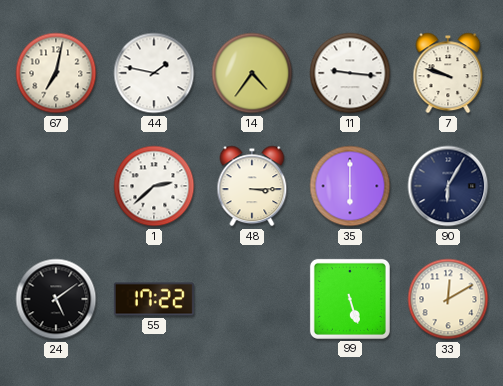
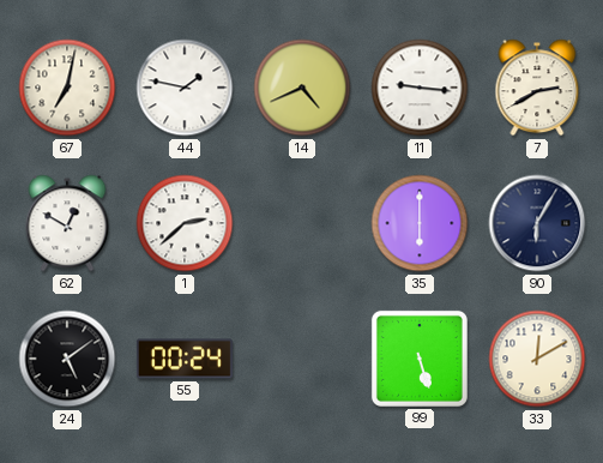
14: 4:36 -> 4:41
7: 9:48 -> 2:40
62: none -> 12:50
48: 3:15 -> none
55: 17:22 -> 00:24
